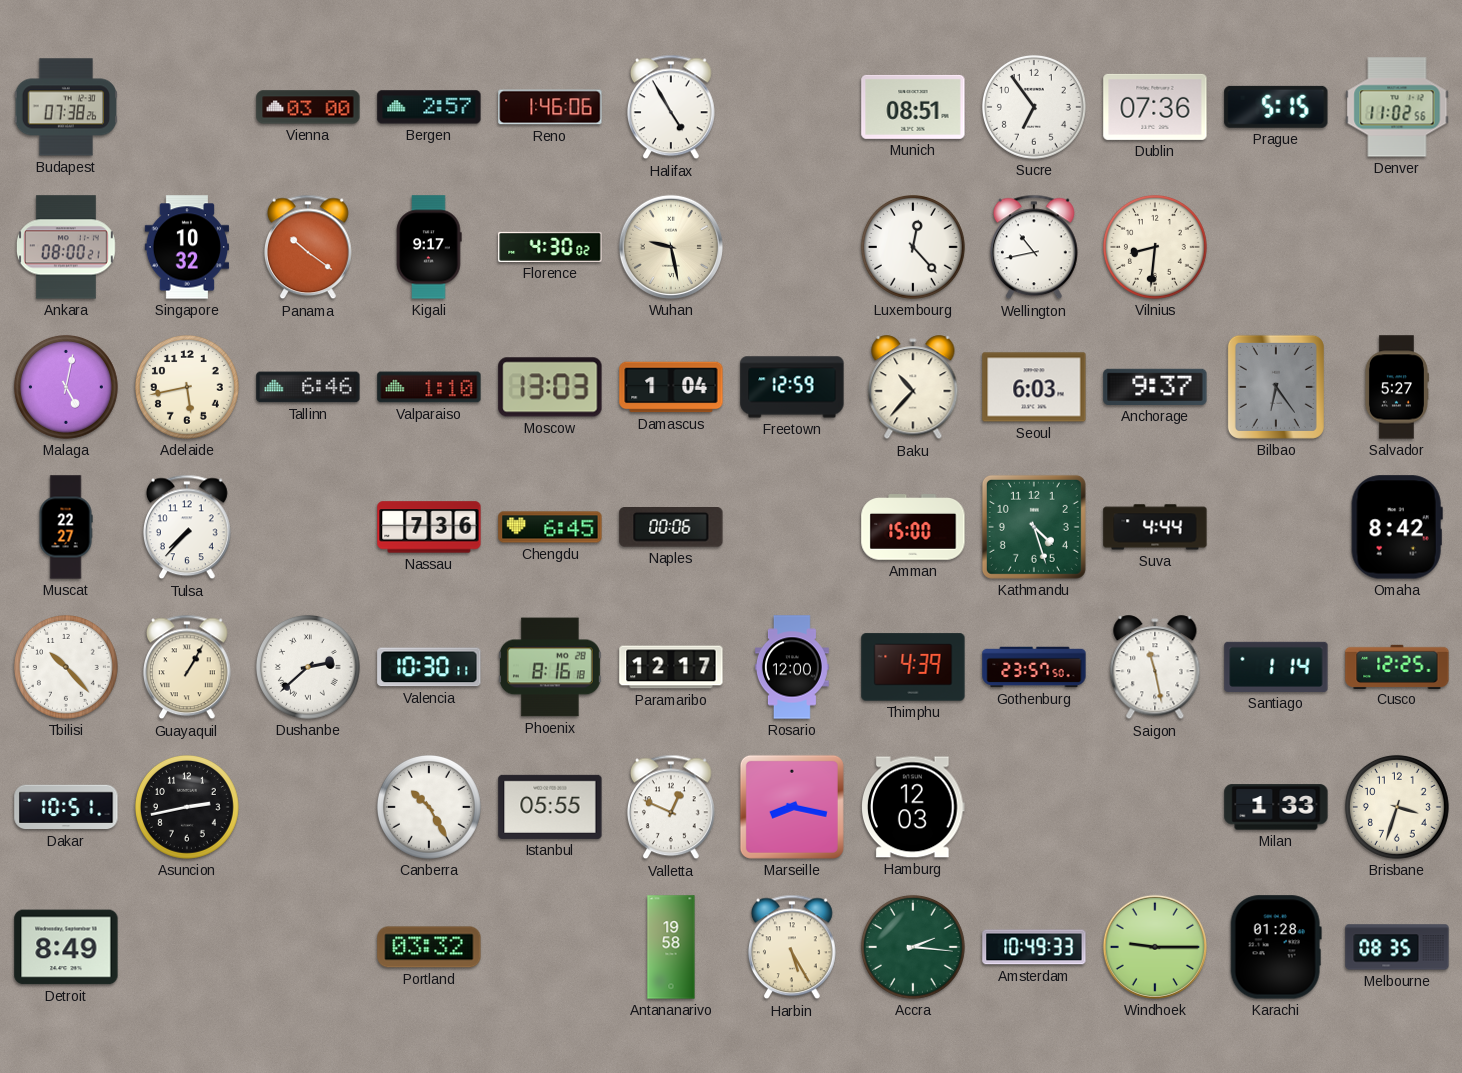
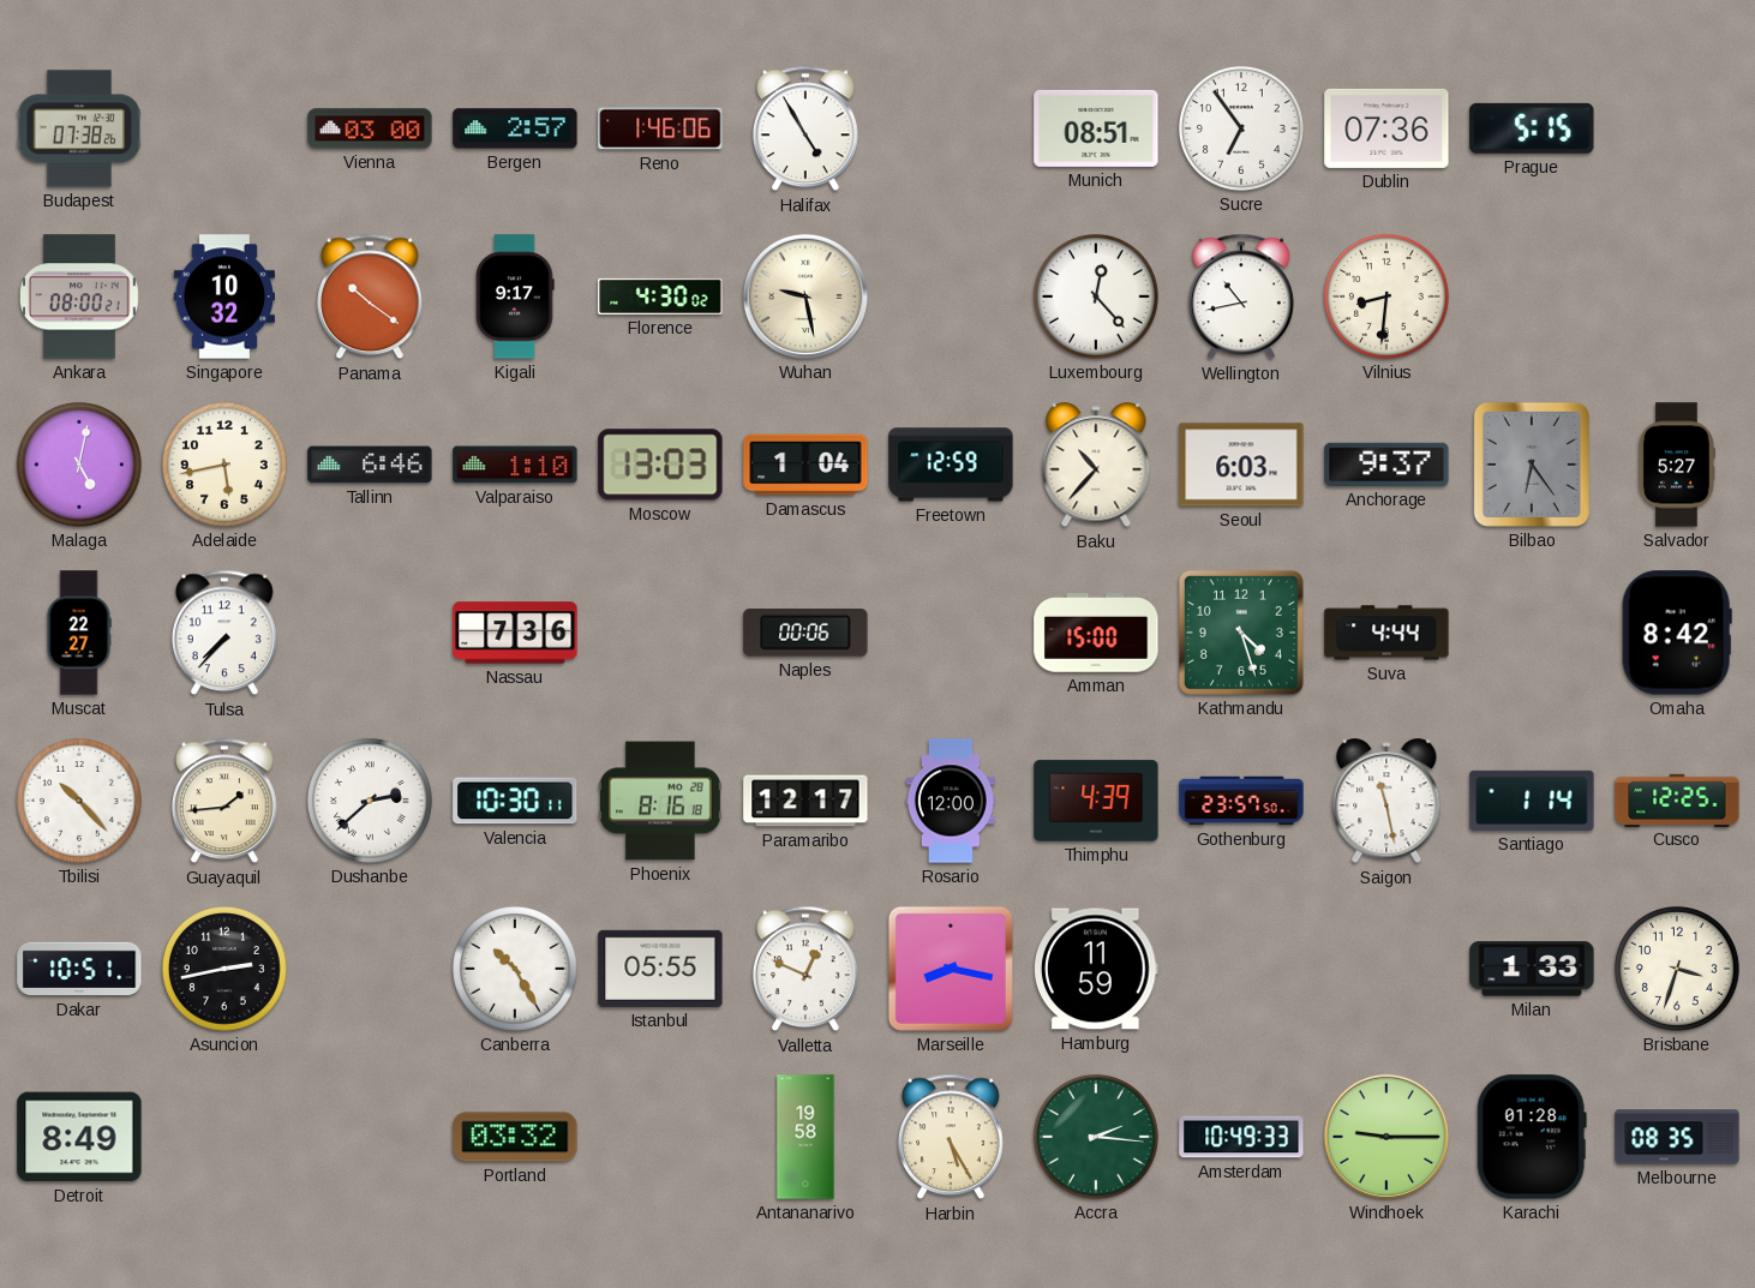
Denver: 11:02 -> none
Chengdu: 6:45 -> none
Guayaquil: 1:05 -> 1:44
Hamburg: 12:03 -> 11:59
